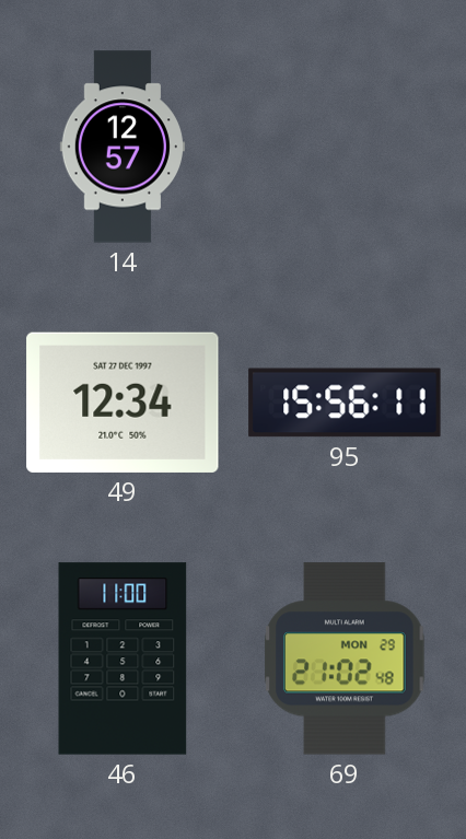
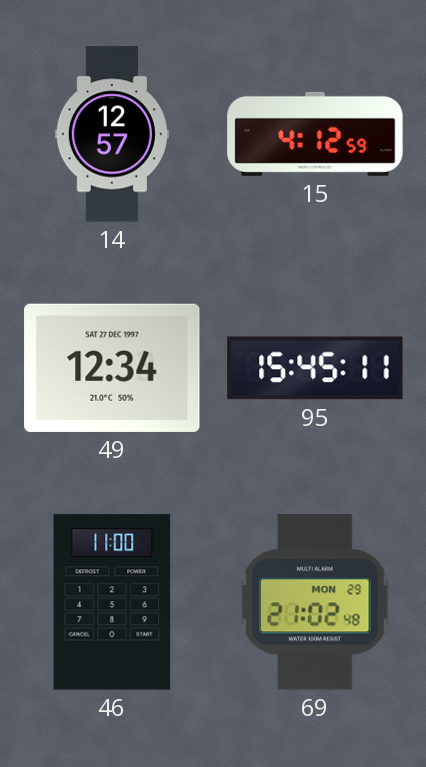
15: none -> 4:12
95: 15:56 -> 15:45
